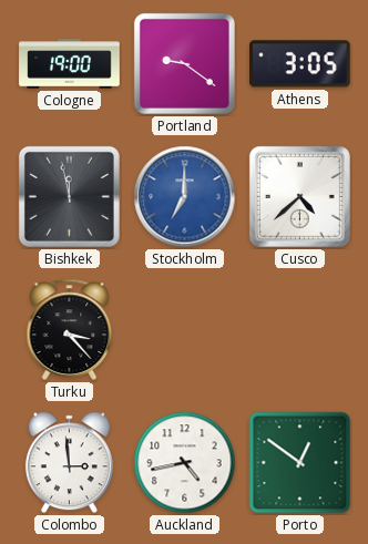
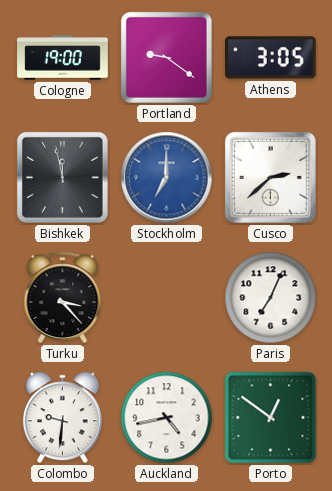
Cusco: 4:38 -> 2:38
Paris: none -> 7:04
Colombo: 2:59 -> 9:31
